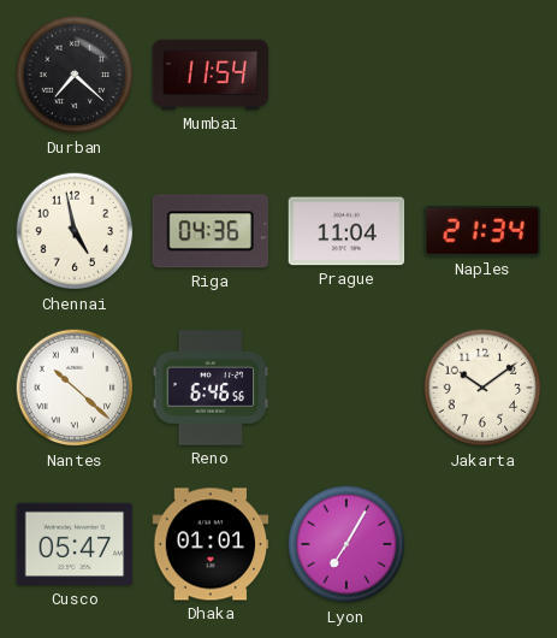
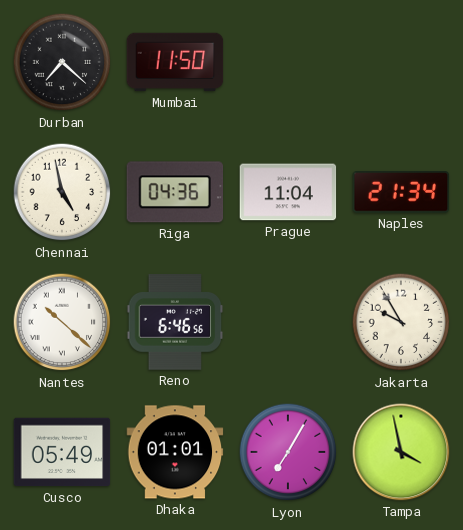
Mumbai: 11:54 -> 11:50
Jakarta: 10:09 -> 9:55
Cusco: 05:47 -> 05:49
Tampa: none -> 3:58
